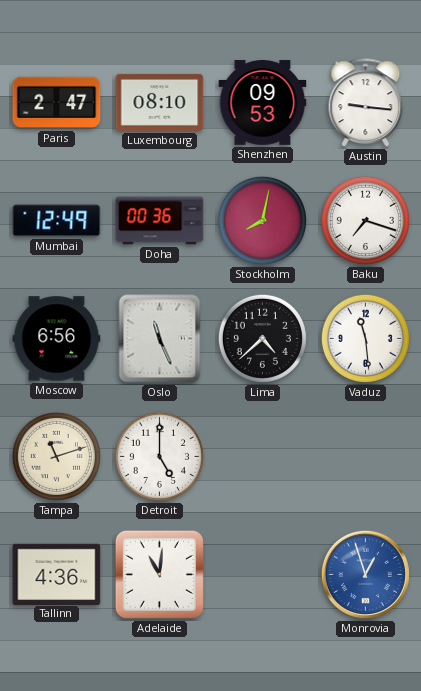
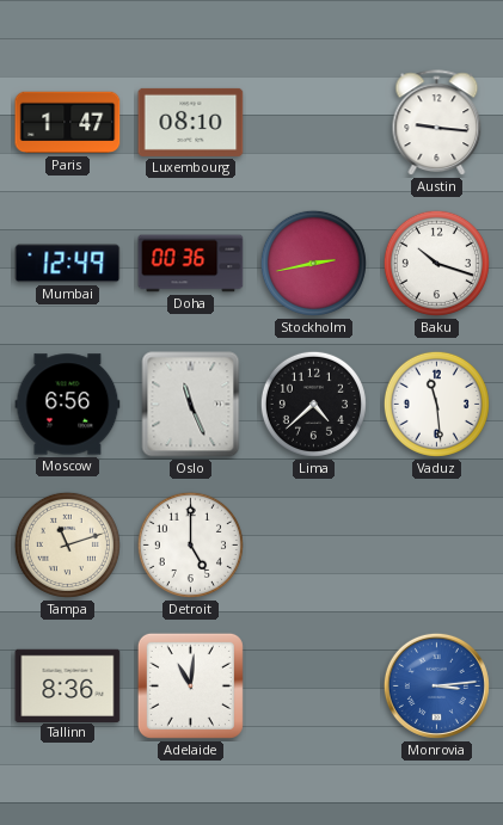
Paris: 2:47 -> 1:47
Shenzhen: 09:53 -> none
Stockholm: 8:02 -> 2:43
Baku: 7:18 -> 10:18
Tallinn: 4:36 -> 8:36
Monrovia: 12:57 -> 3:14
